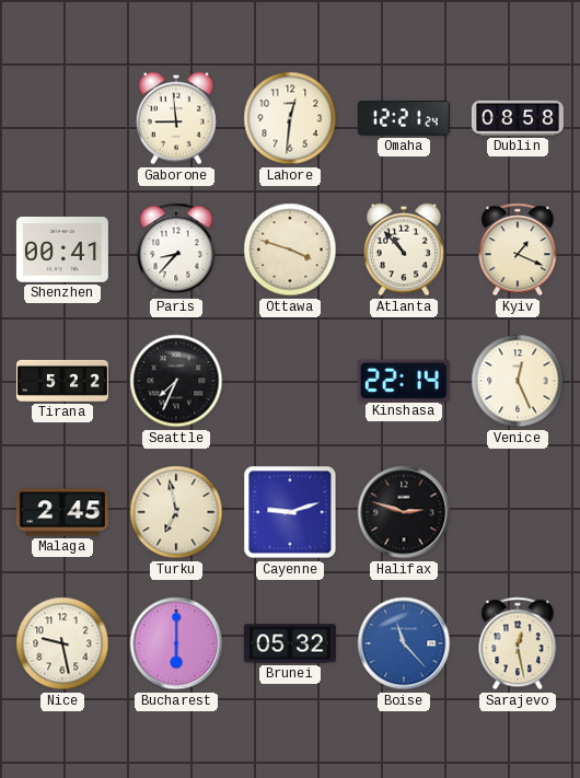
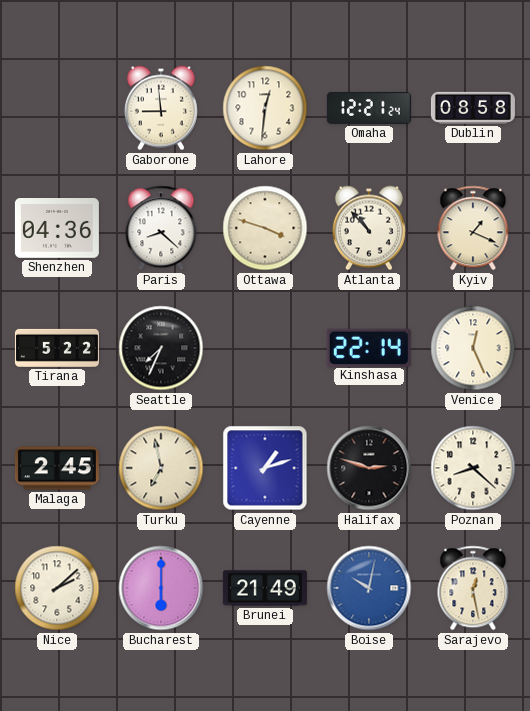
Shenzhen: 00:41 -> 04:36
Paris: 8:37 -> 8:22
Cayenne: 9:12 -> 1:12
Poznan: none -> 8:22
Nice: 9:28 -> 2:08
Brunei: 05:32 -> 21:49
Boise: 11:23 -> 10:02
